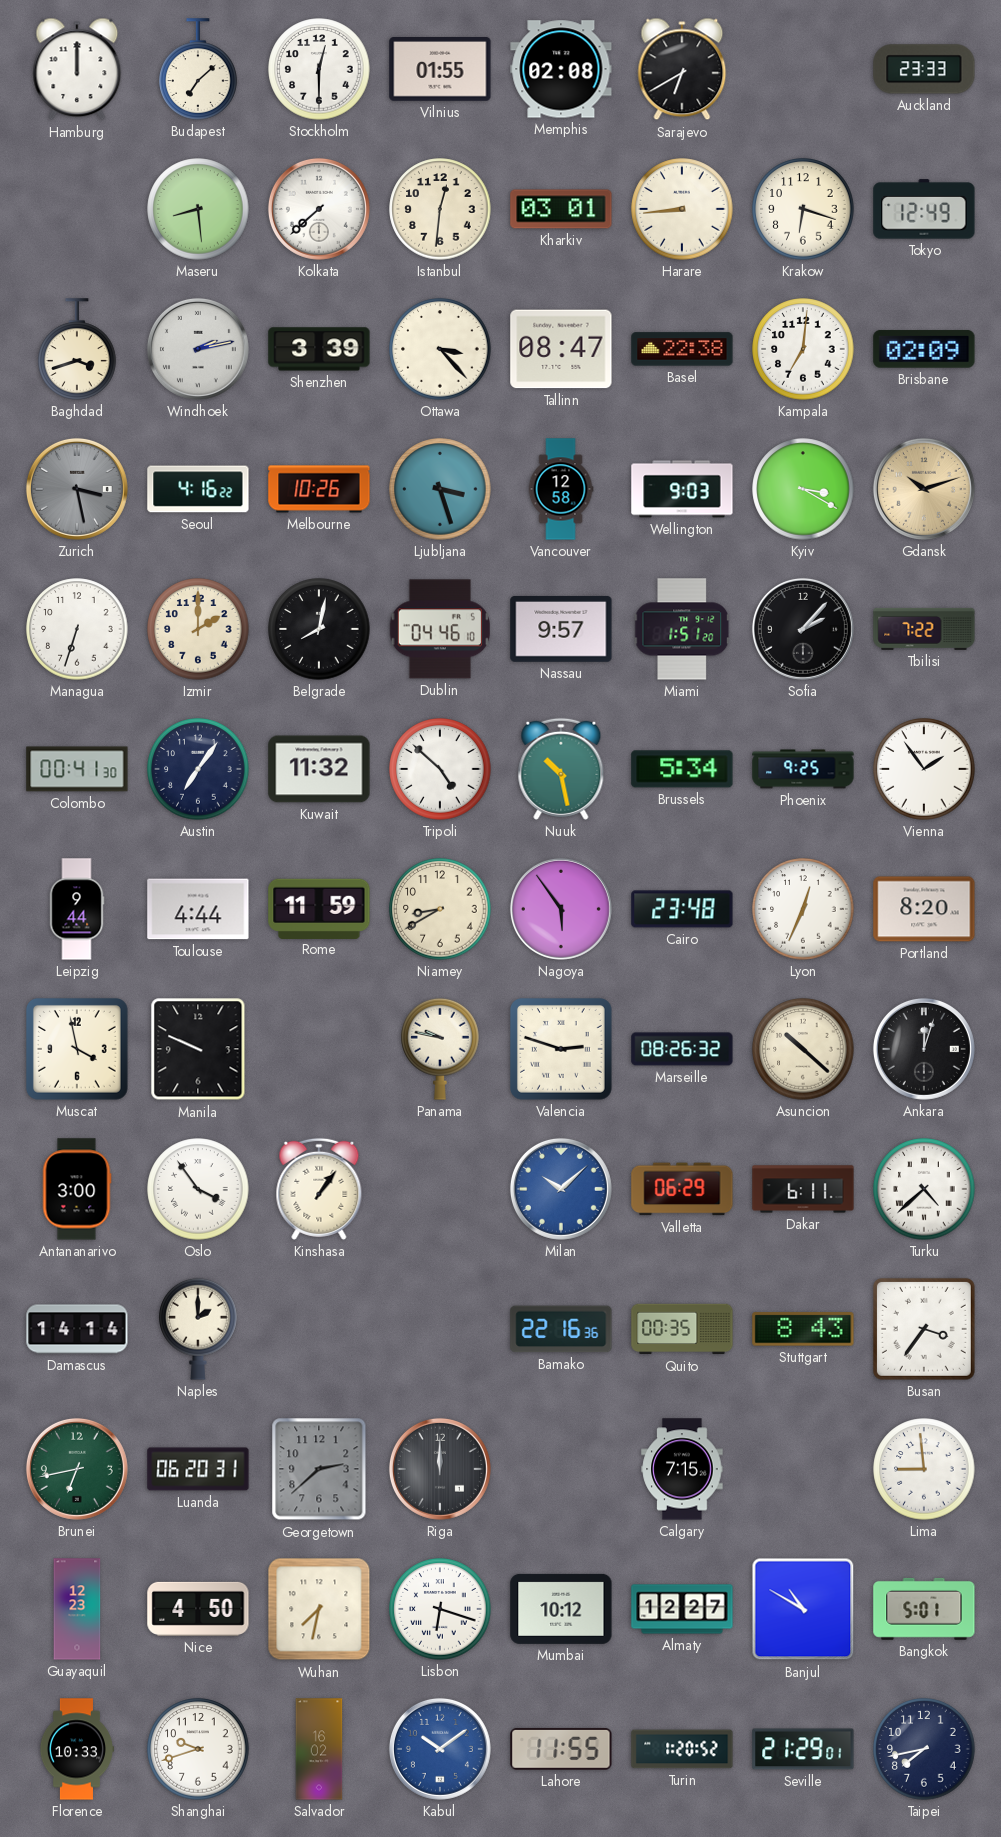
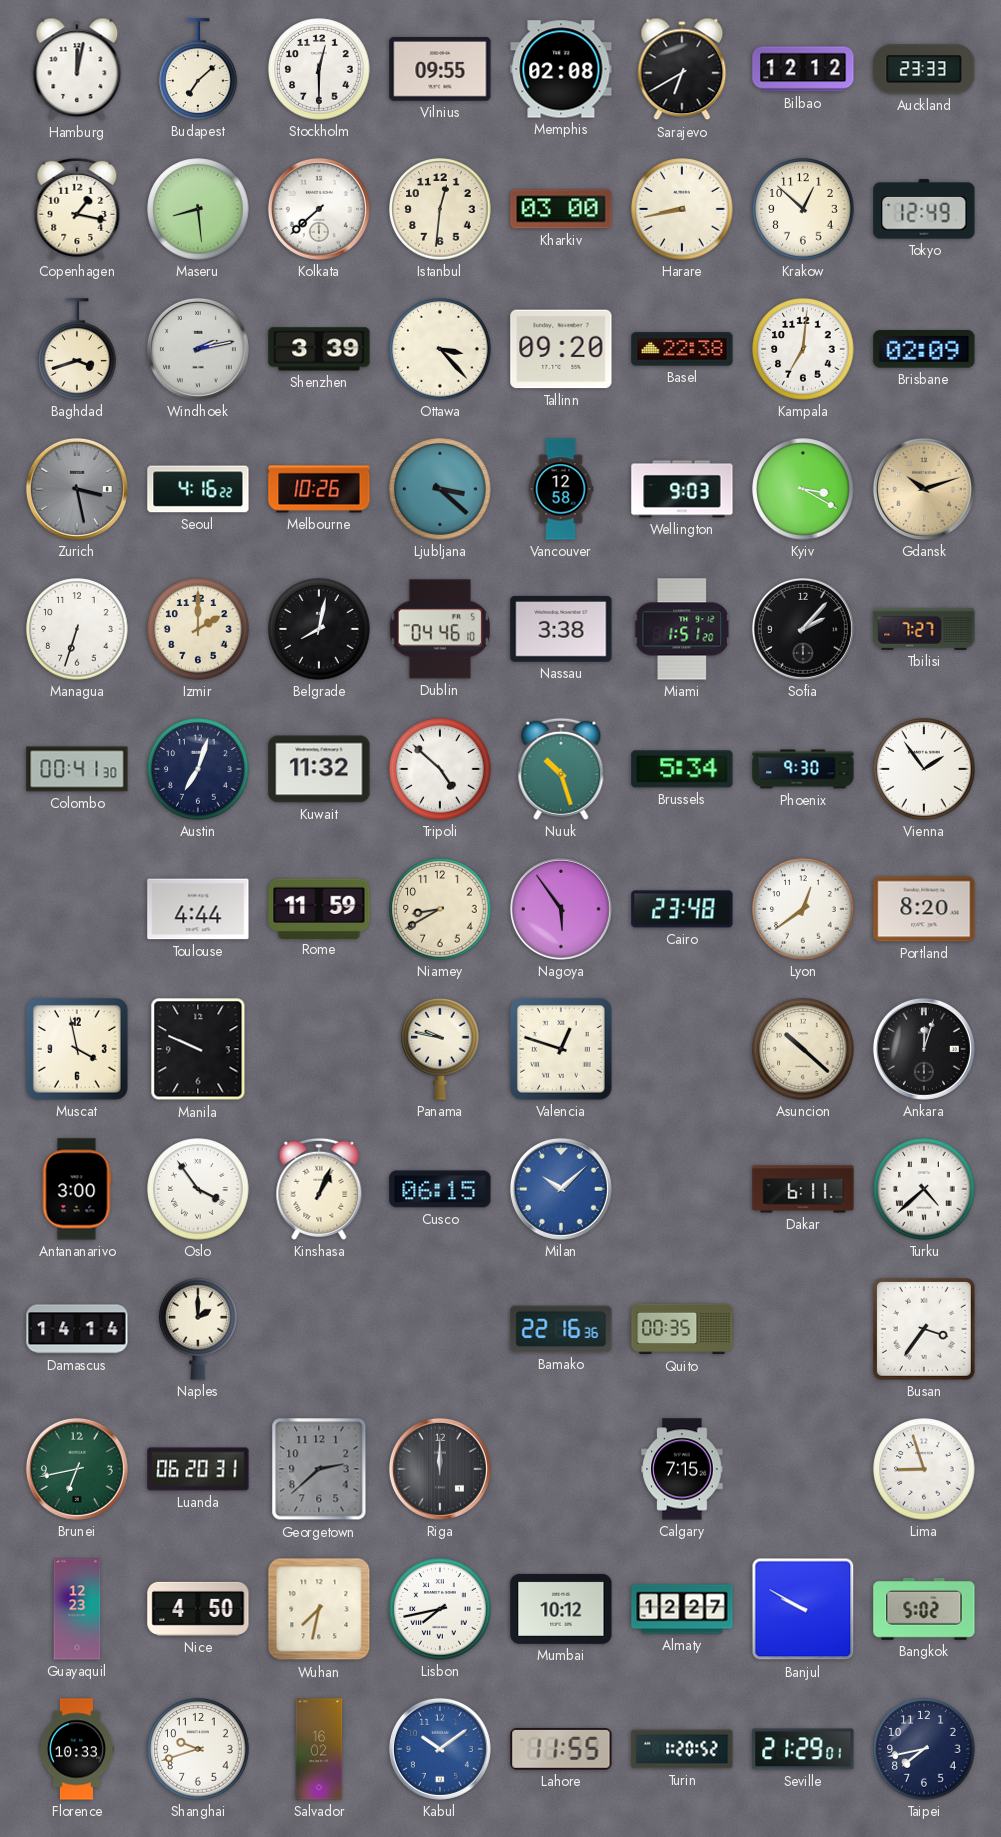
Hamburg: 12:00 -> 12:02
Vilnius: 01:55 -> 09:55
Bilbao: none -> 12:12
Copenhagen: none -> 1:17
Kharkiv: 03:01 -> 03:00
Harare: 8:44 -> 8:43
Krakow: 6:18 -> 12:52
Tallinn: 08:47 -> 09:20
Ljubljana: 3:27 -> 3:22
Nassau: 9:57 -> 3:38
Tbilisi: 7:22 -> 7:27
Austin: 7:06 -> 7:03
Nuuk: 10:28 -> 10:27
Phoenix: 9:25 -> 9:30
Leipzig: 9:44 -> none
Lyon: 12:34 -> 12:39
Valencia: 2:48 -> 12:48
Marseille: 08:26 -> none
Kinshasa: 1:06 -> 1:04
Cusco: none -> 06:15
Valletta: 06:29 -> none
Stuttgart: 8:43 -> none
Lima: 8:59 -> 8:57
Lisbon: 6:18 -> 7:43
Banjul: 10:50 -> 9:50
Bangkok: 5:01 -> 5:02
